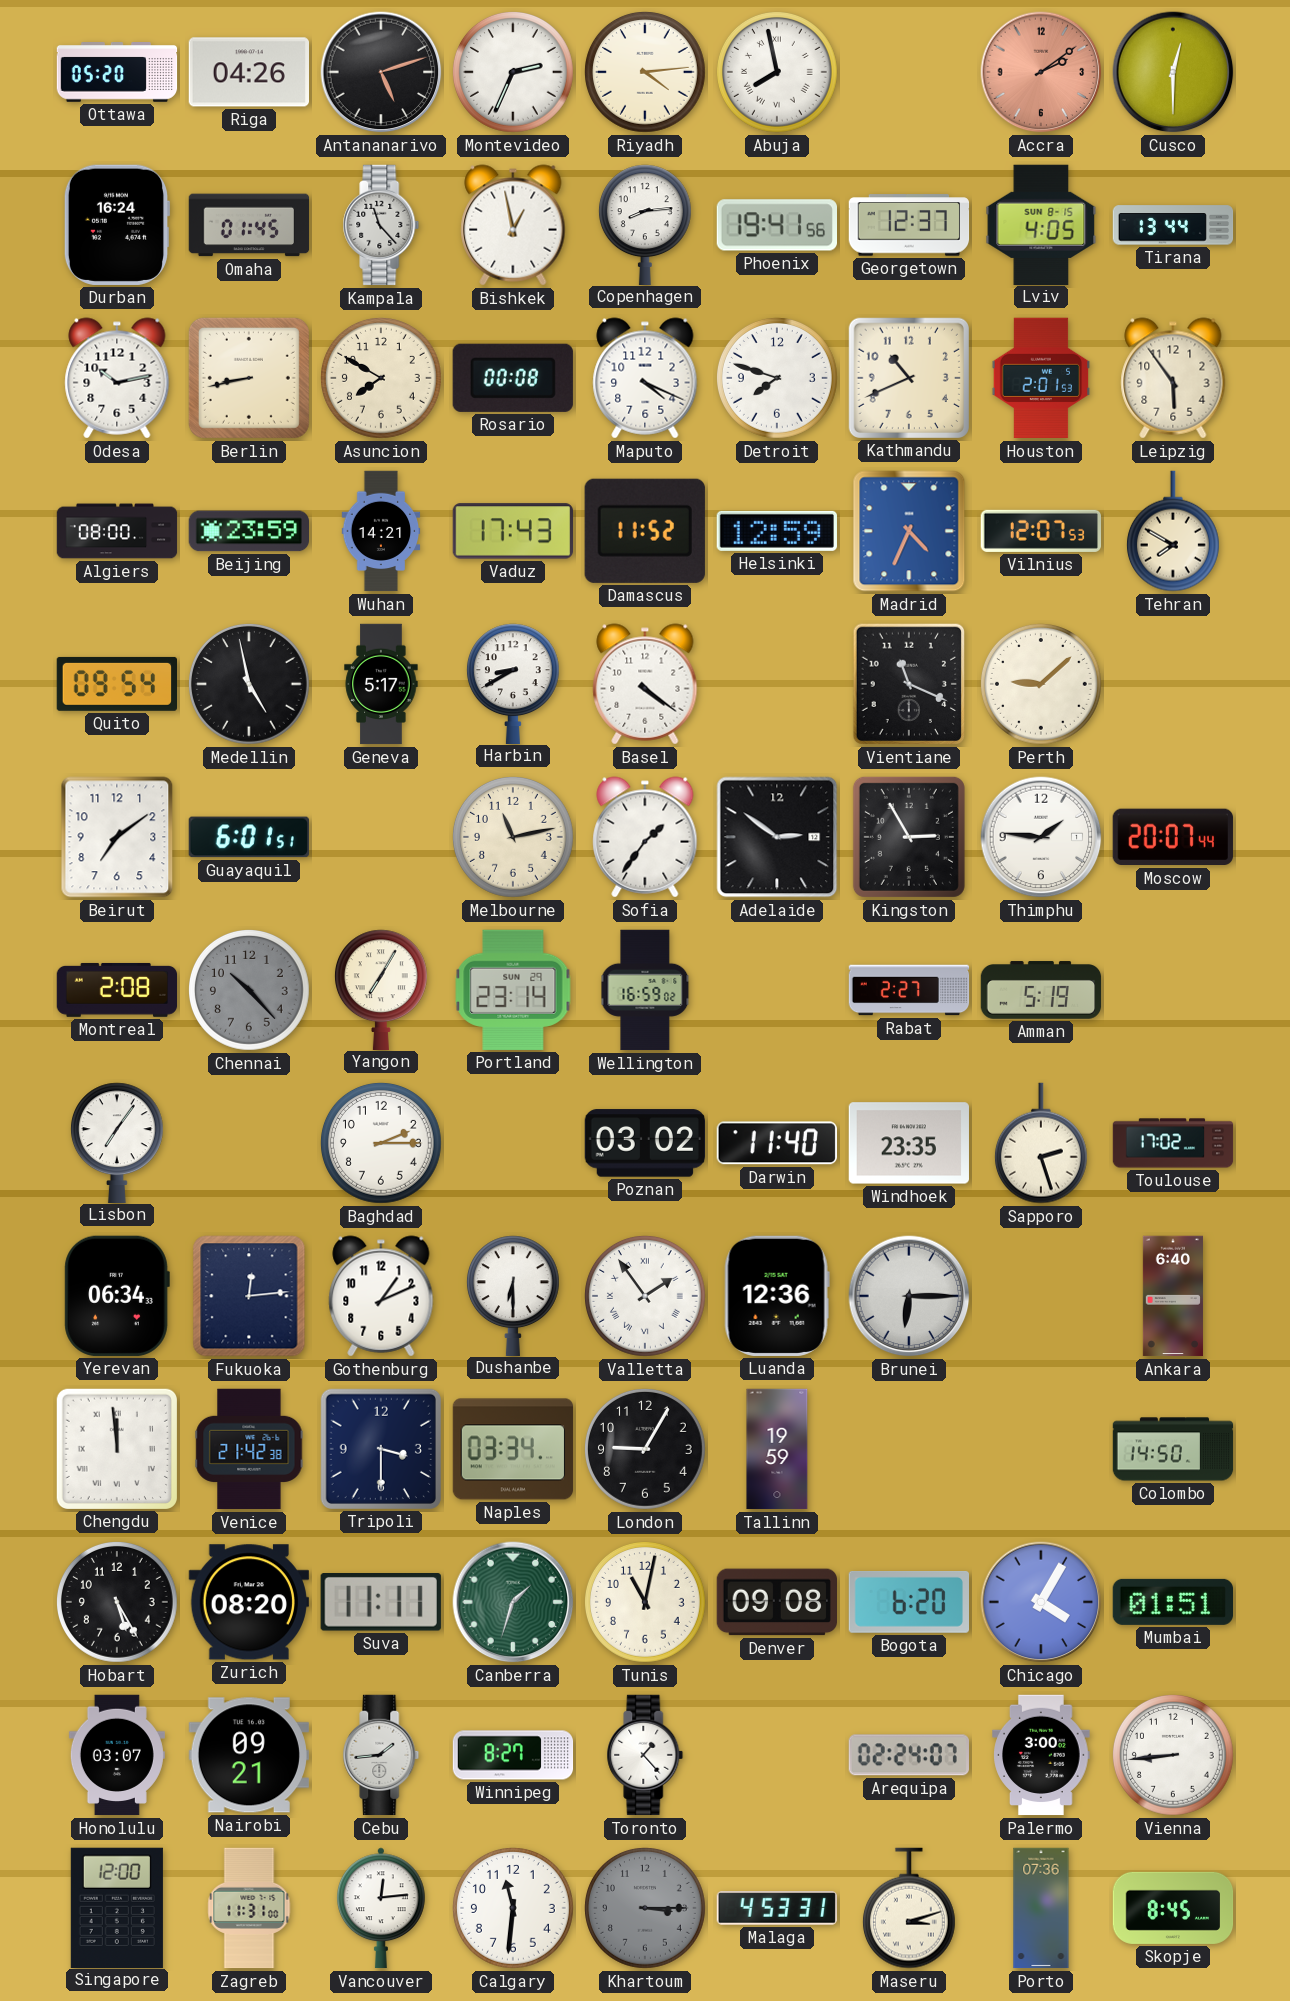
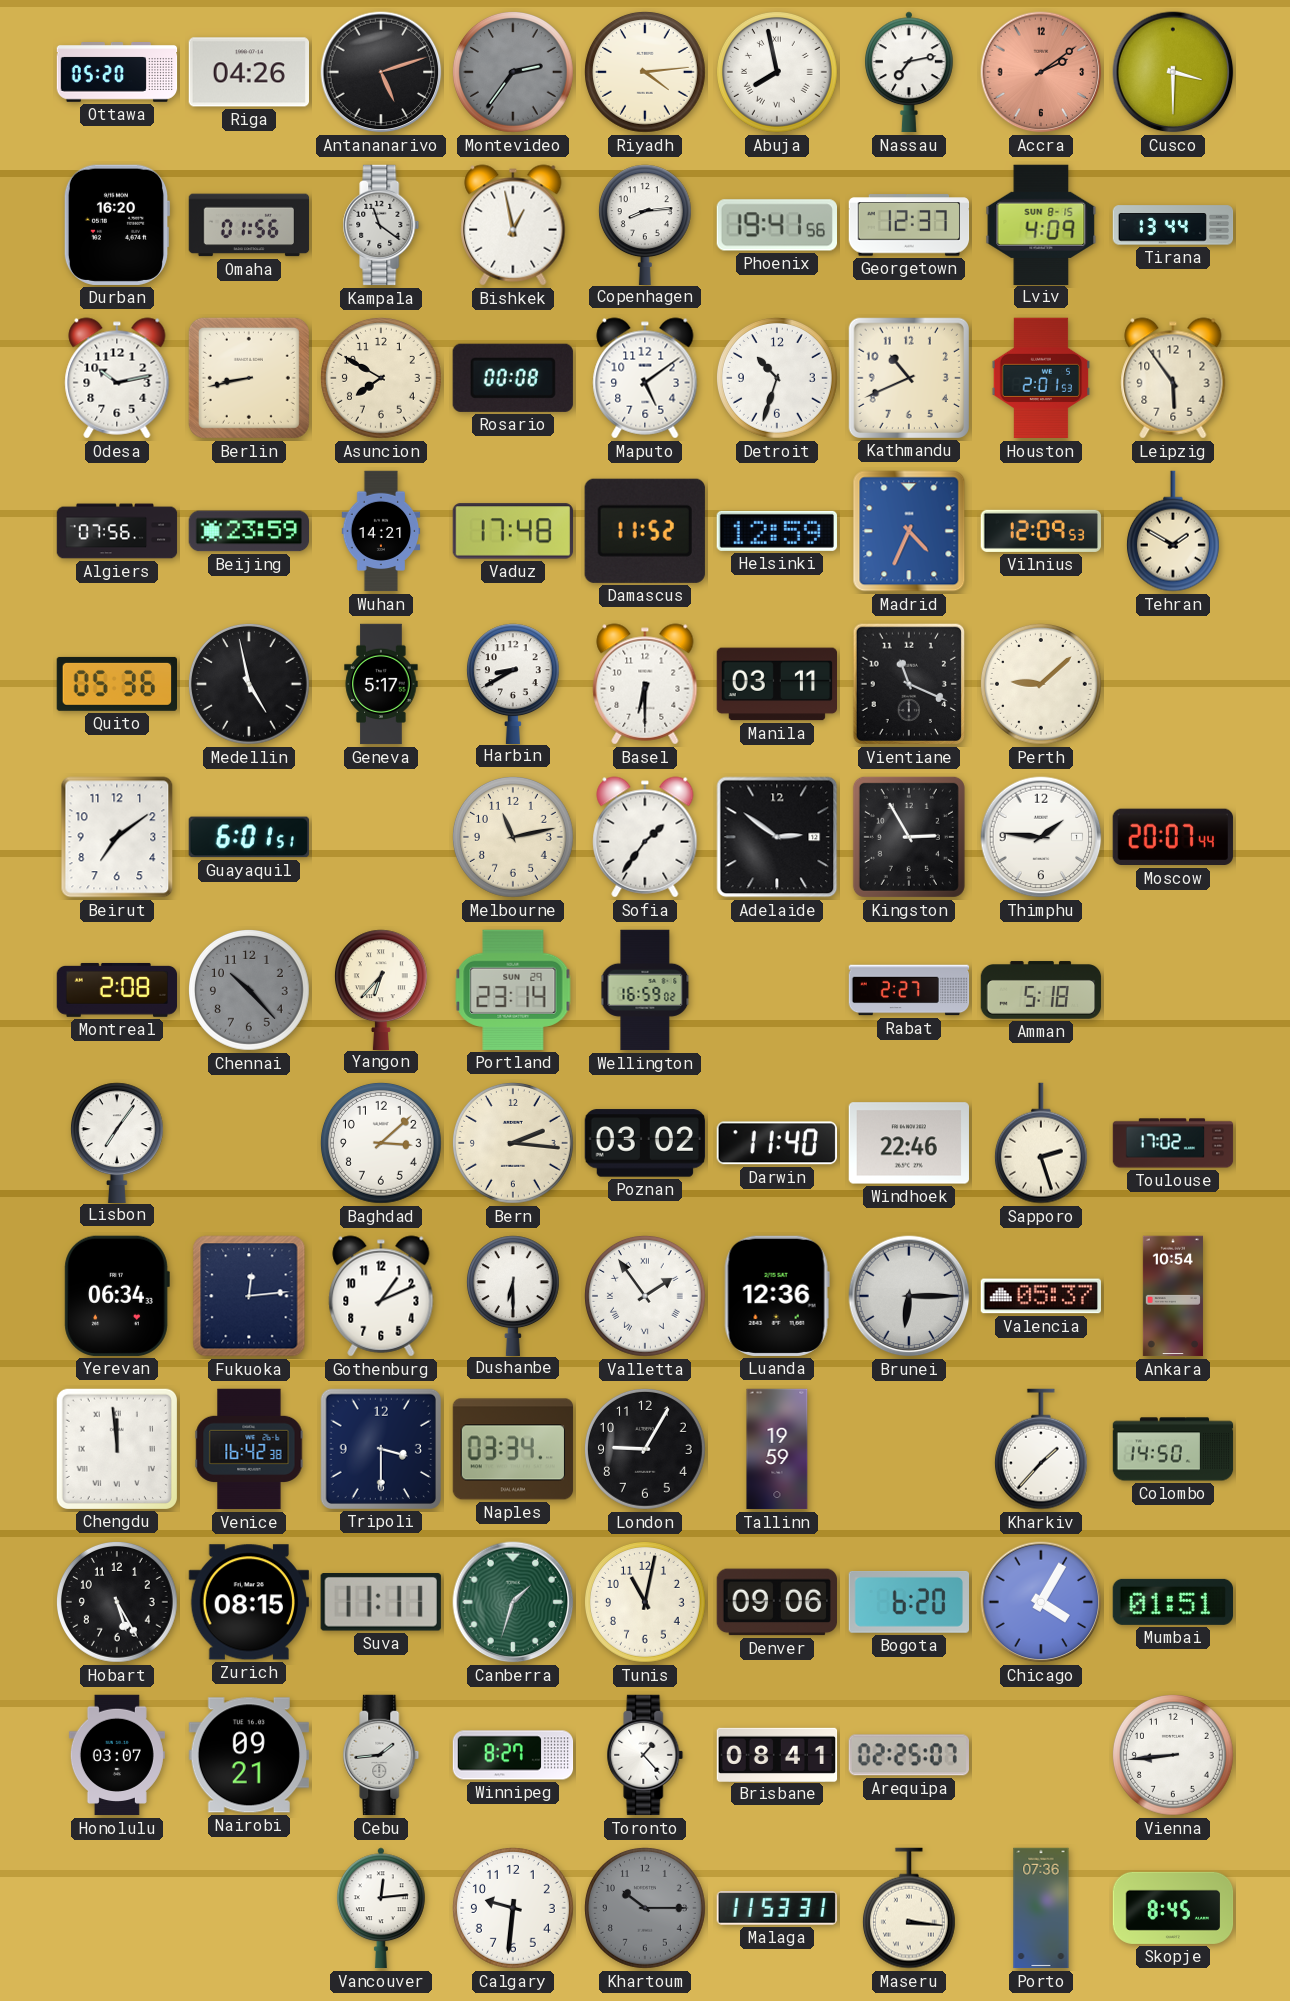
Montevideo: 2:34 -> 2:36
Montevideo dial: white -> grey
Nassau: none -> 7:13
Cusco: 12:30 -> 3:30
Durban: 16:24 -> 16:20
Omaha: 01:45 -> 01:56
Kampala: 11:23 -> 11:21
Lviv: 4:05 -> 4:09
Maputo: 4:19 -> 5:09
Detroit: 7:48 -> 10:33
Algiers: 08:00 -> 07:56
Vaduz: 17:43 -> 17:48
Vilnius: 12:07 -> 12:09
Tehran: 7:50 -> 1:50
Quito: 09:54 -> 05:36
Basel: 4:21 -> 6:30
Manila: none -> 03:11
Yangon: 7:05 -> 6:37
Amman: 5:19 -> 5:18
Baghdad: 2:15 -> 3:08
Bern: none -> 2:16
Windhoek: 23:35 -> 22:46
Valencia: none -> 05:37
Ankara: 6:40 -> 10:54
Venice: 21:42 -> 16:42
Kharkiv: none -> 1:37
Zurich: 08:20 -> 08:15
Denver: 09:08 -> 09:06
Brisbane: none -> 08:41
Arequipa: 02:24 -> 02:25
Palermo: 3:00 -> none
Singapore: 12:00 -> none
Zagreb: 11:31 -> none
Calgary: 11:31 -> 9:31
Khartoum: 3:15 -> 10:15
Malaga: 4:53 -> 11:53
Maseru: 3:12 -> 3:16
